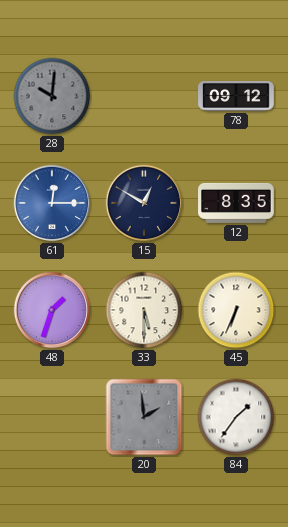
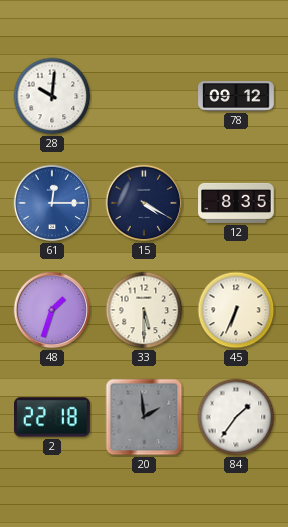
28 dial: grey -> white
15: 12:50 -> 4:20
2: none -> 22:18
